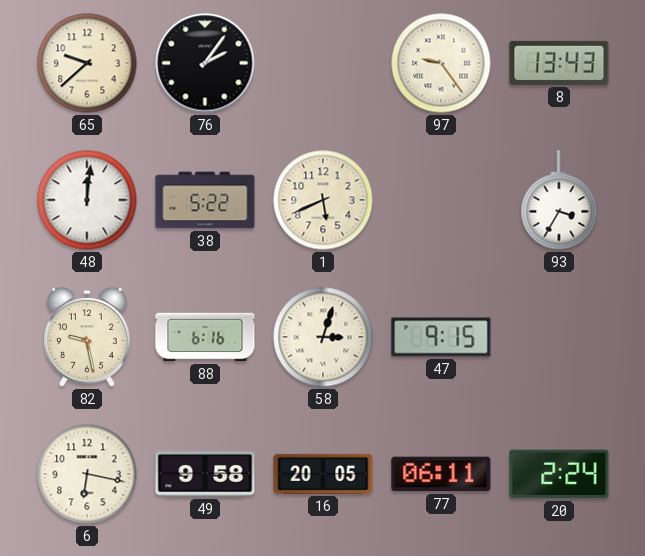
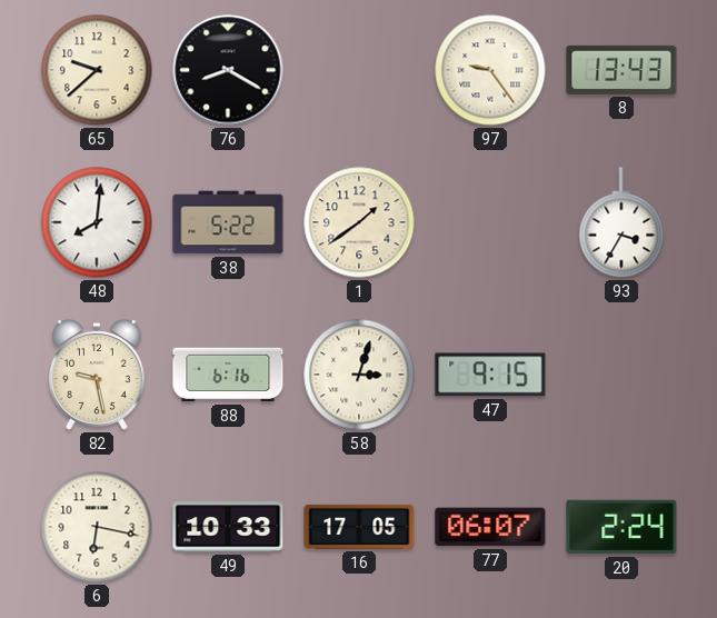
76: 2:06 -> 8:20
48: 12:01 -> 8:01
1: 5:41 -> 1:39
49: 9:58 -> 10:33
16: 20:05 -> 17:05
77: 06:11 -> 06:07
